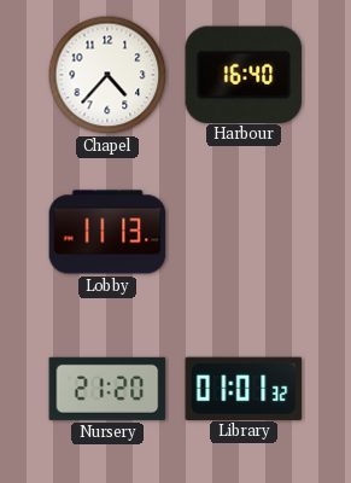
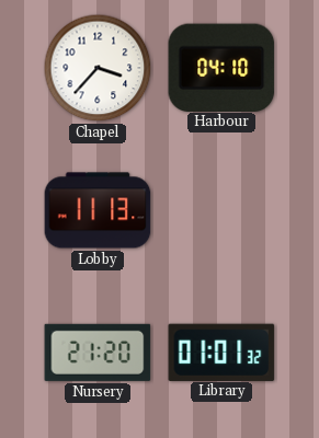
Chapel: 4:37 -> 3:37
Harbour: 16:40 -> 04:10
